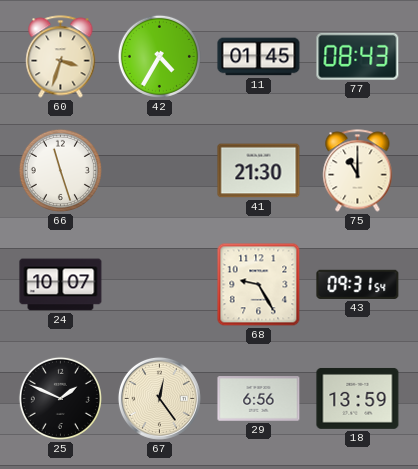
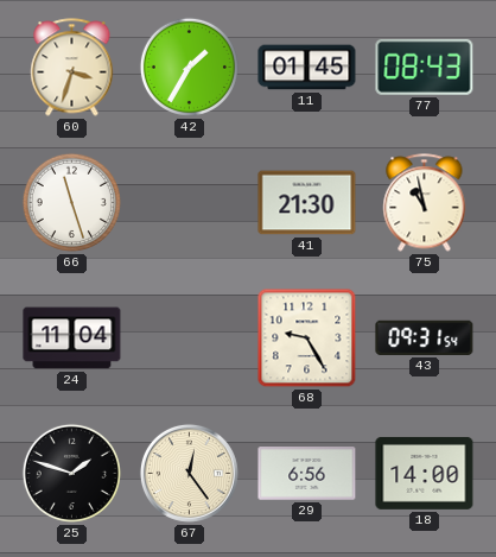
42: 4:35 -> 1:35
75: 11:00 -> 10:58
24: 10:07 -> 11:04
25: 1:49 -> 1:48
18: 13:59 -> 14:00
